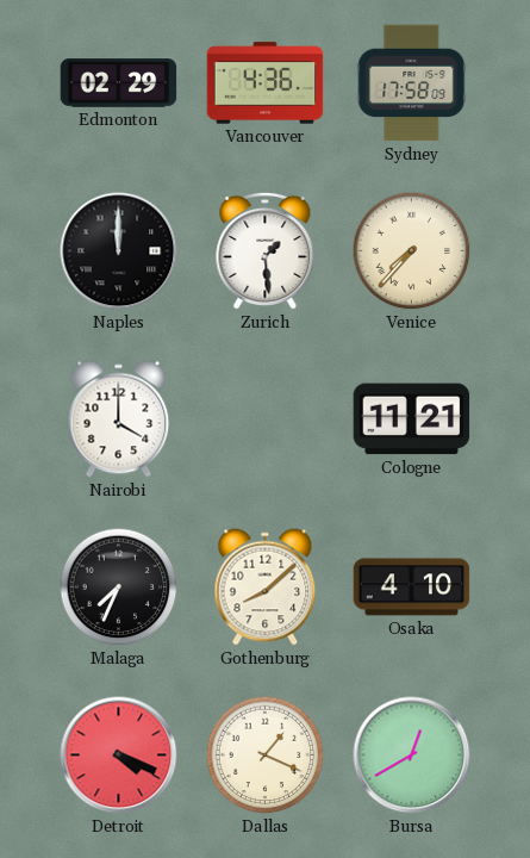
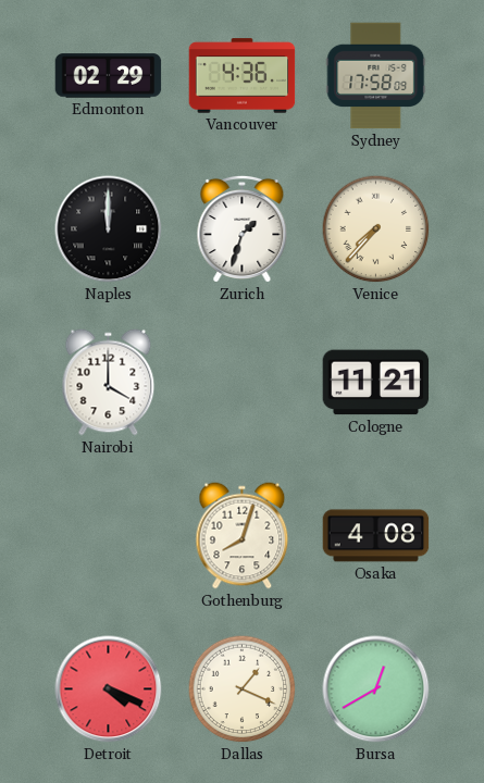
Zurich: 1:29 -> 1:33
Malaga: 7:34 -> none
Gothenburg: 8:08 -> 8:03
Osaka: 4:10 -> 4:08
